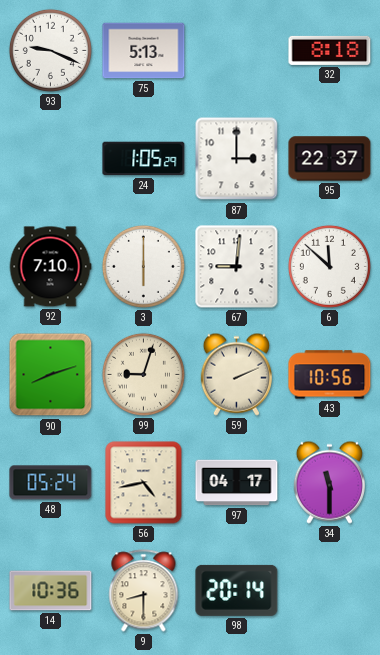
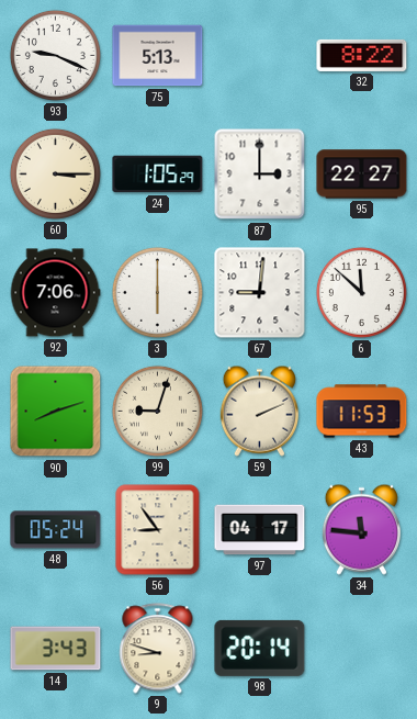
32: 8:18 -> 8:22
60: none -> 3:15
95: 22:37 -> 22:27
92: 7:10 -> 7:06
43: 10:56 -> 11:53
56: 4:43 -> 8:54
34: 11:30 -> 11:46
14: 10:36 -> 3:43
9: 8:30 -> 8:48
